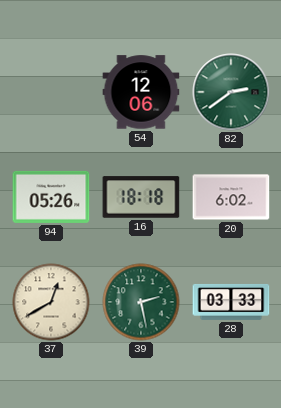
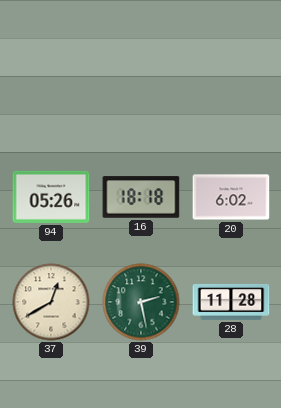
54: 12:06 -> none
82: 2:39 -> none
28: 03:33 -> 11:28
